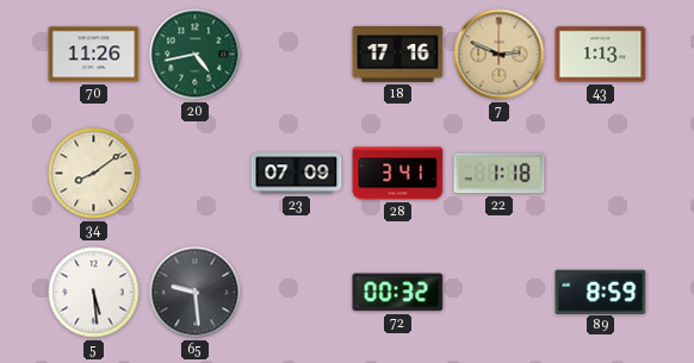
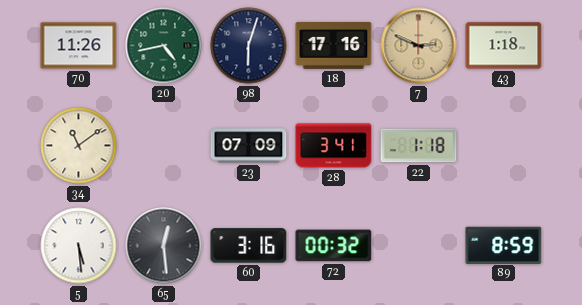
98: none -> 6:03
43: 1:13 -> 1:18
34: 8:09 -> 11:09
65: 9:29 -> 12:29
60: none -> 3:16
